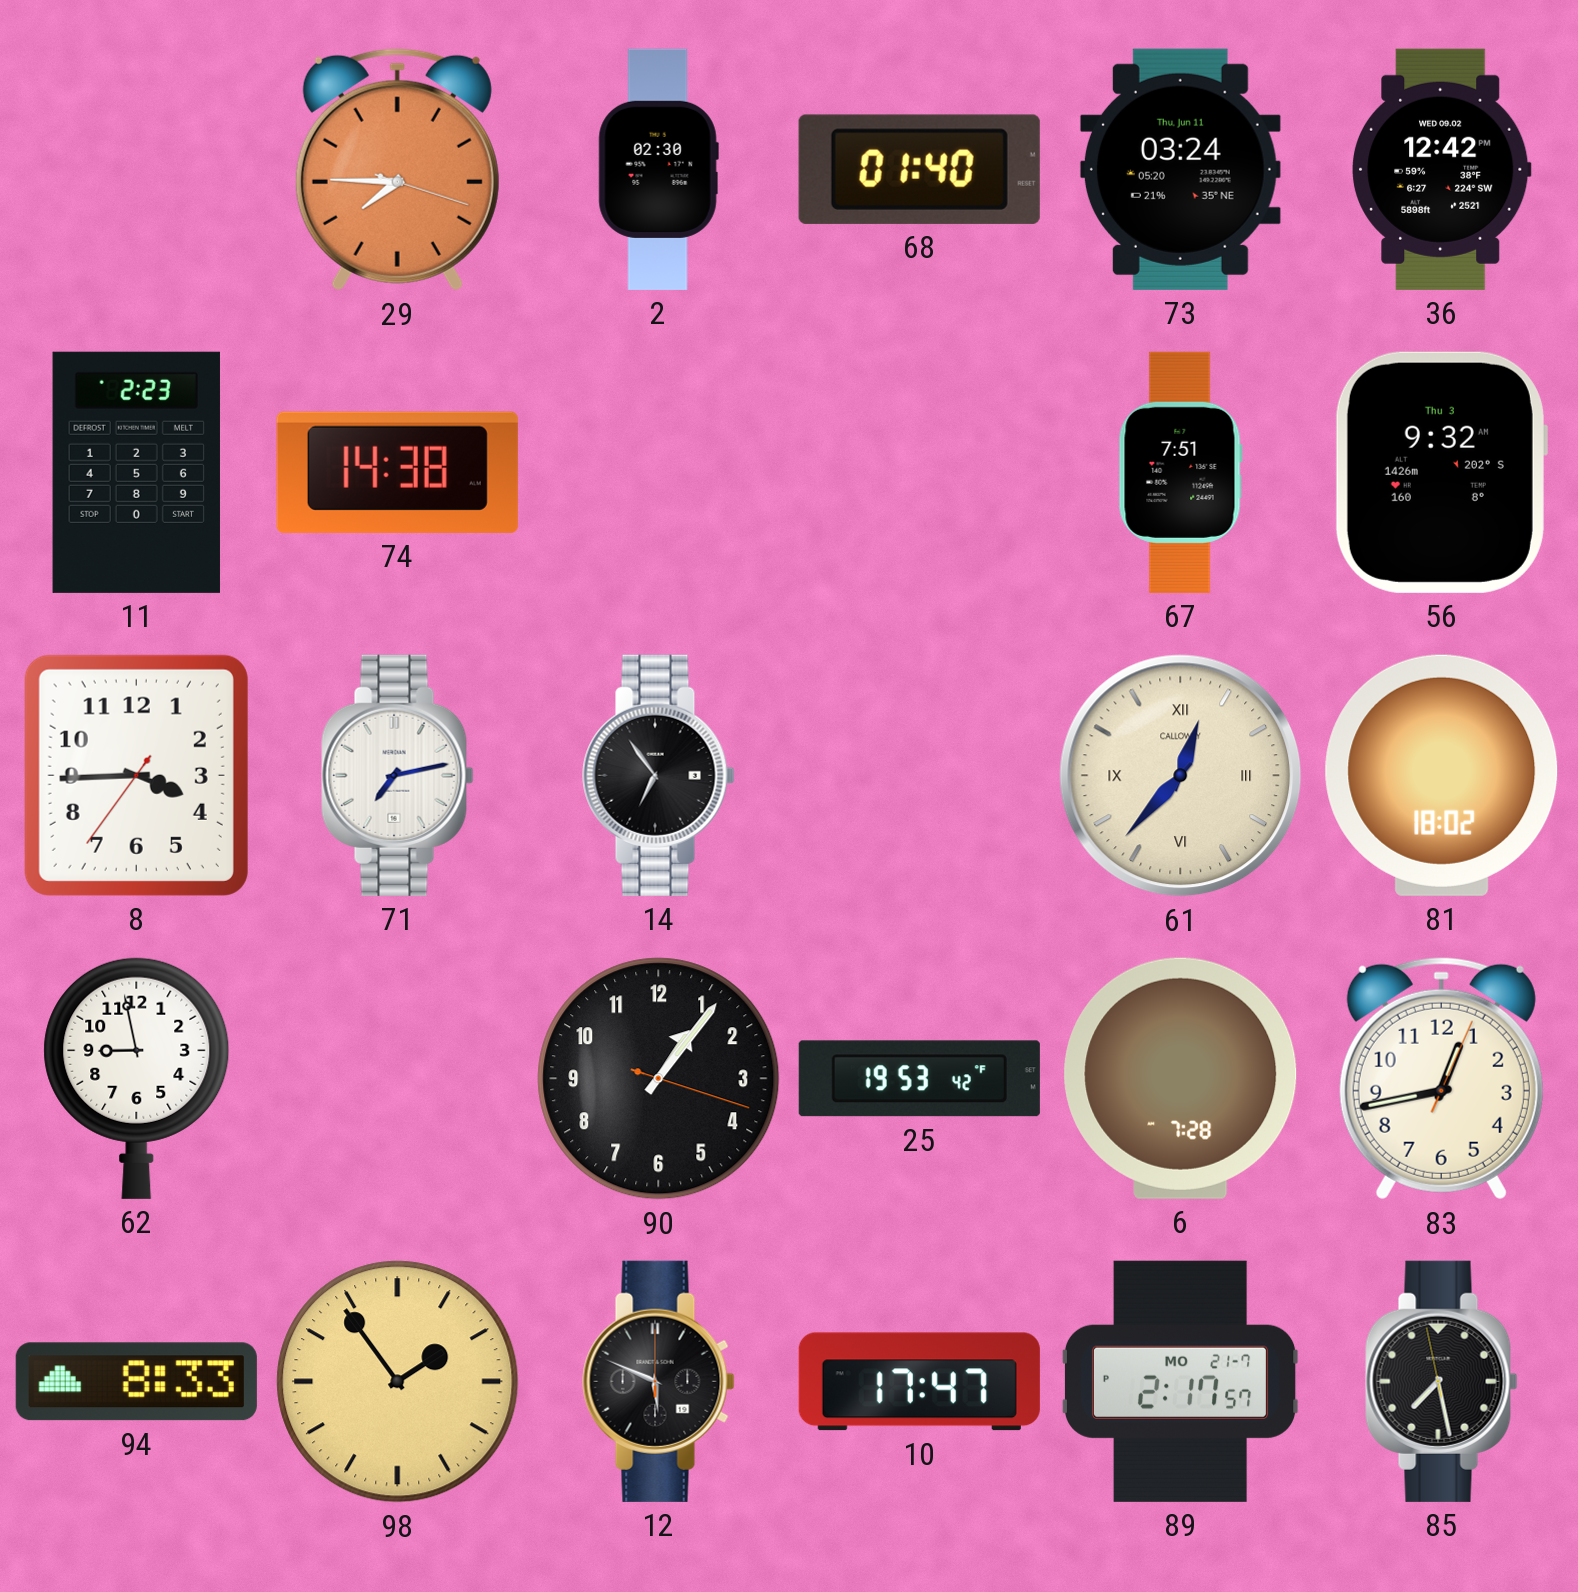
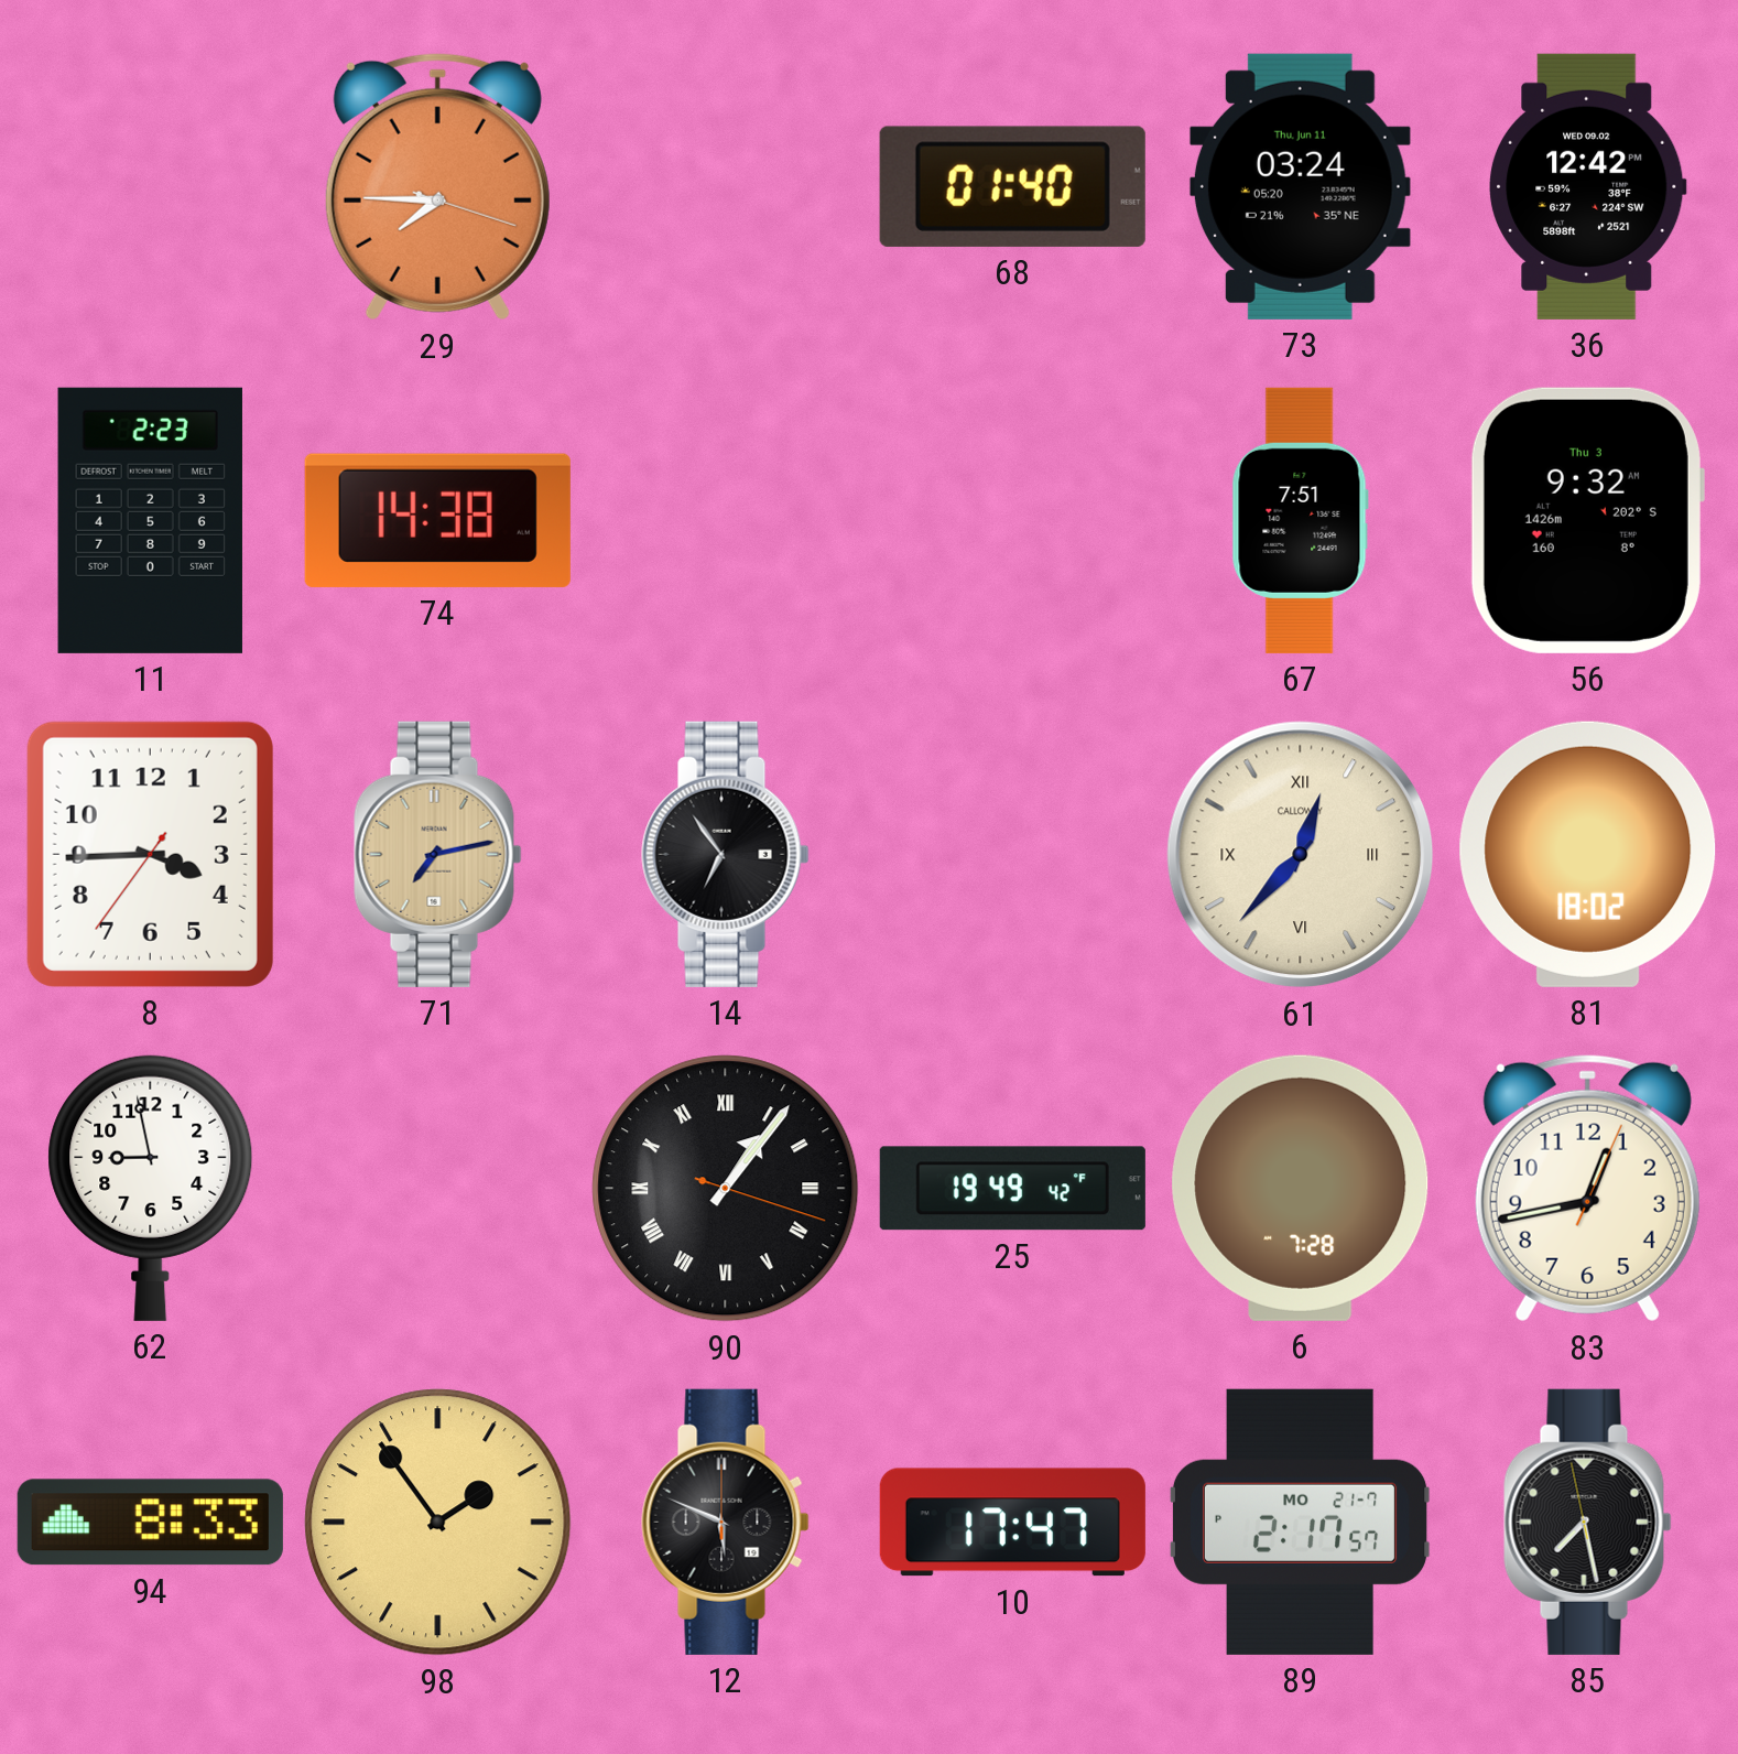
2: 02:30 -> none
71 dial: white -> champagne
90 numerals: Arabic -> Roman
25: 19:53 -> 19:49
